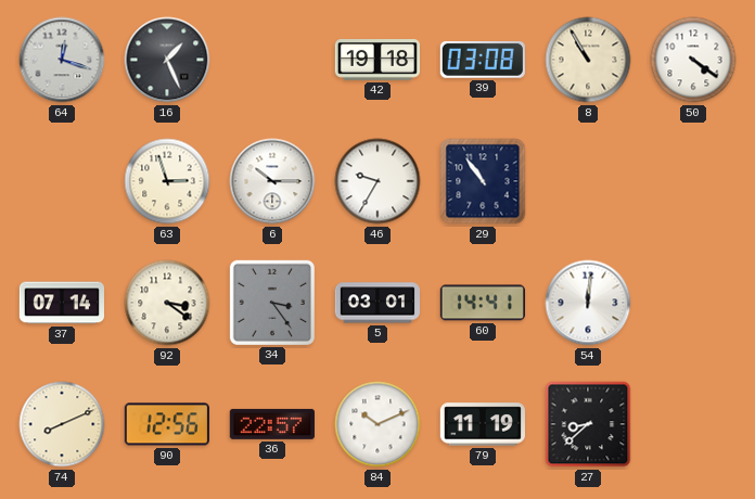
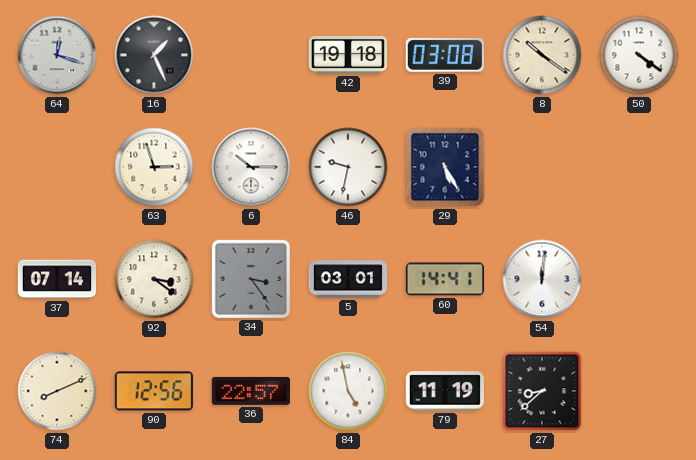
8: 10:55 -> 10:21
46: 9:35 -> 9:32
29: 10:54 -> 5:25
84: 10:11 -> 4:58
